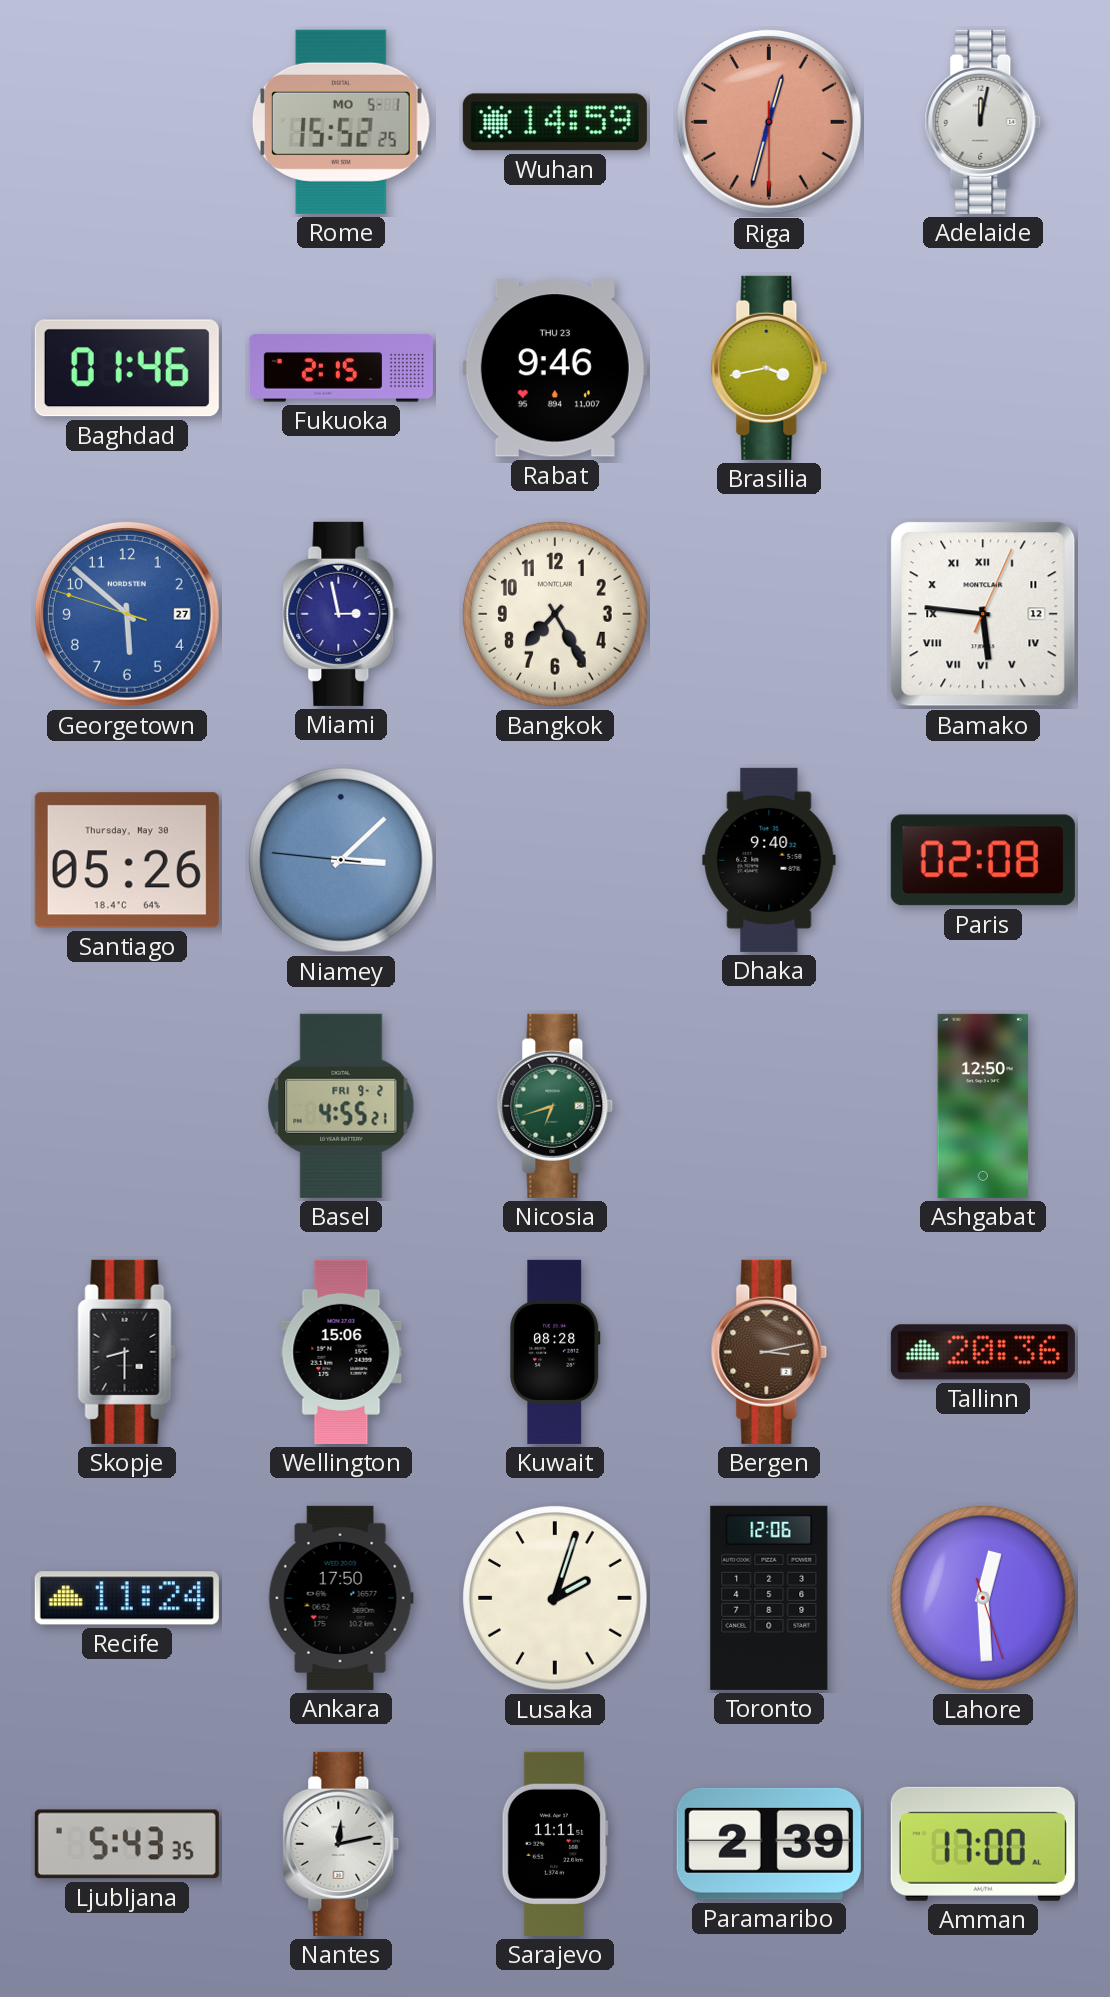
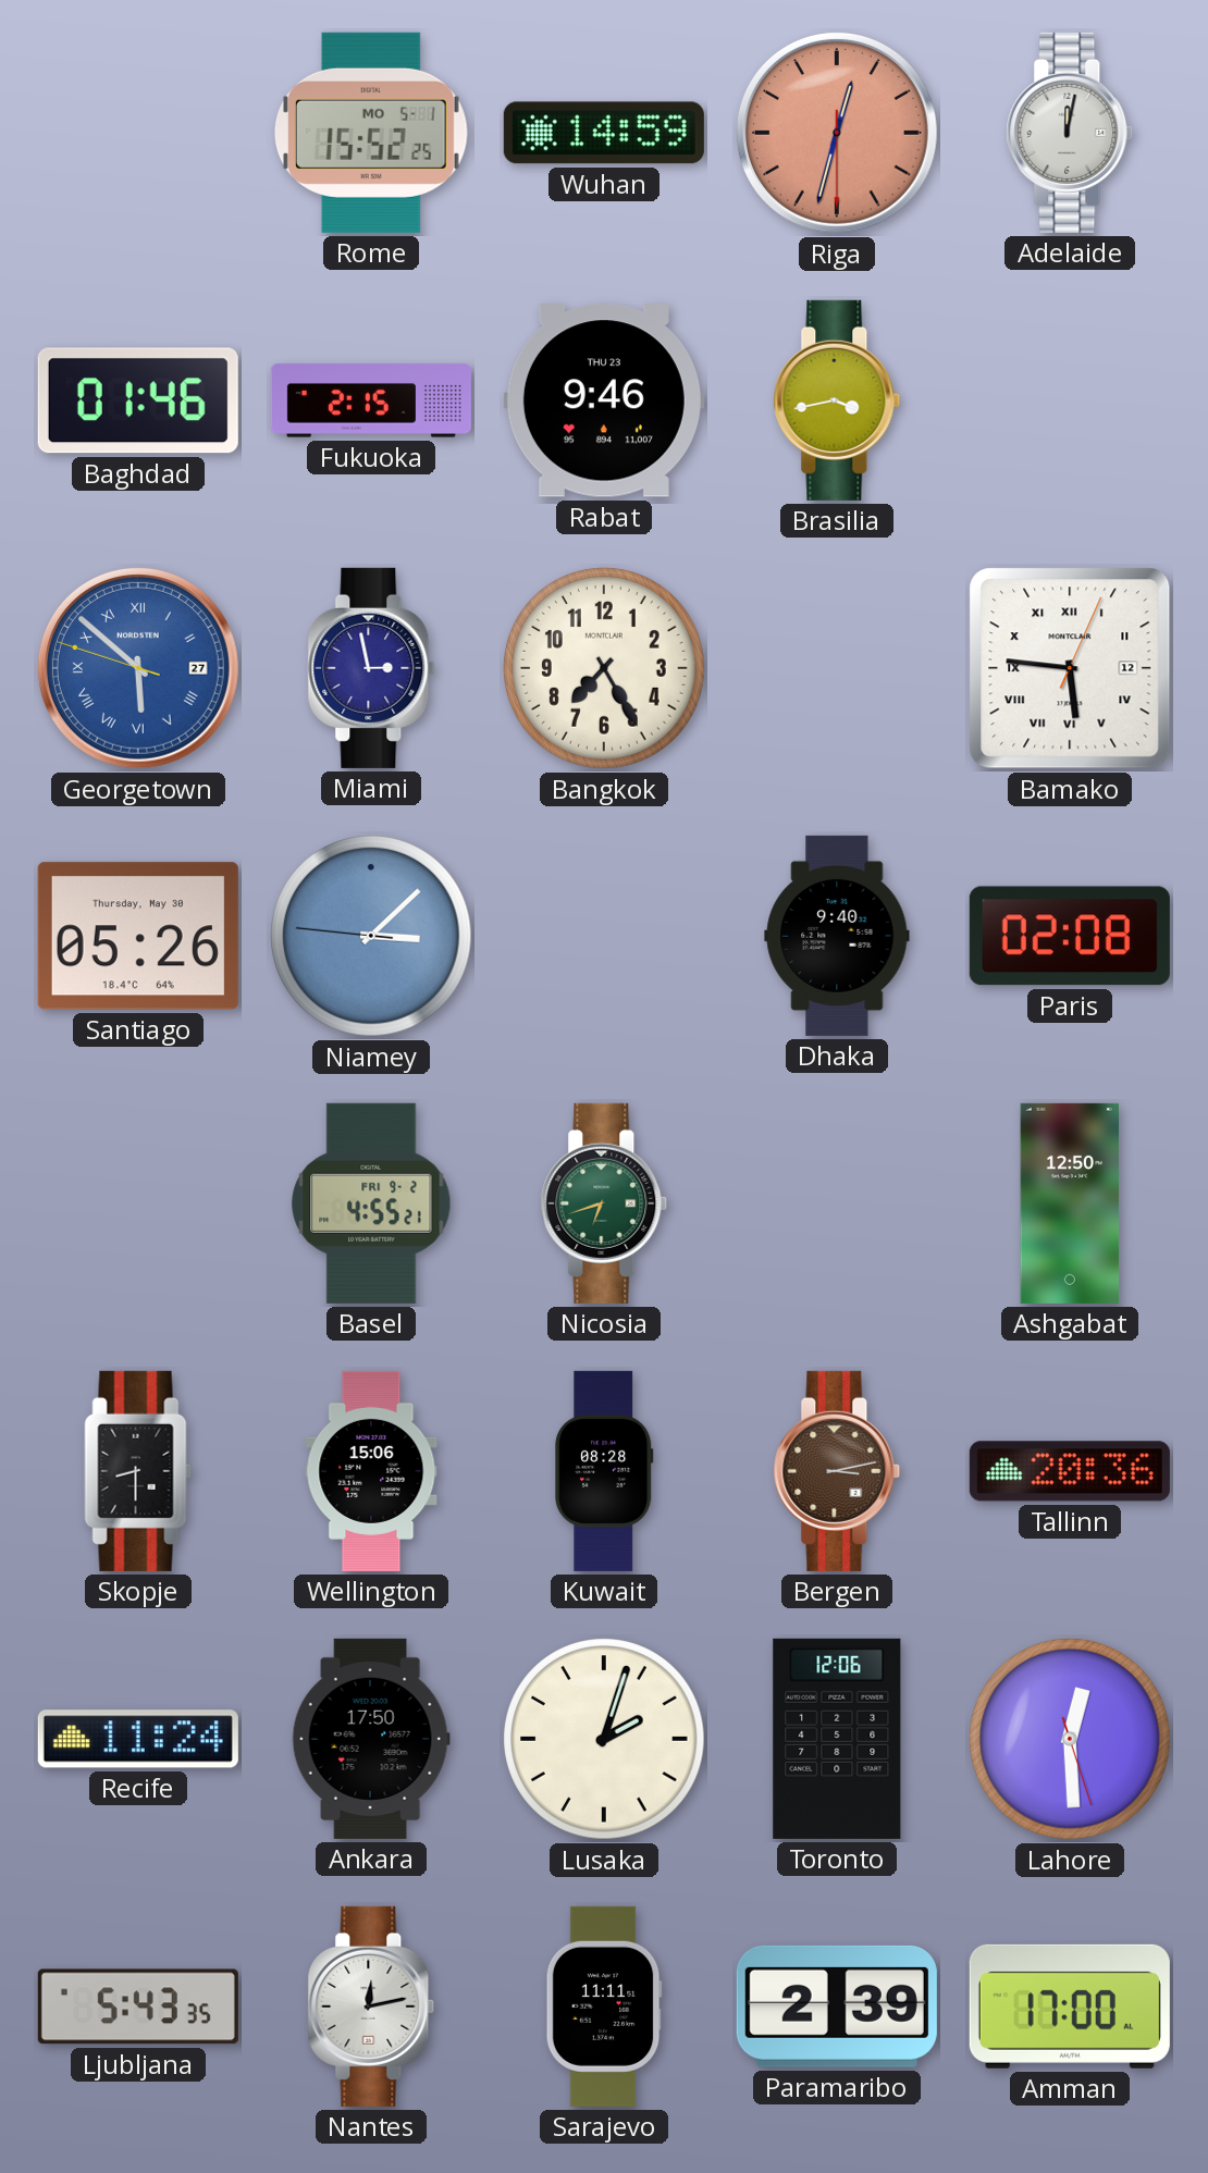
Georgetown numerals: Arabic -> Roman
